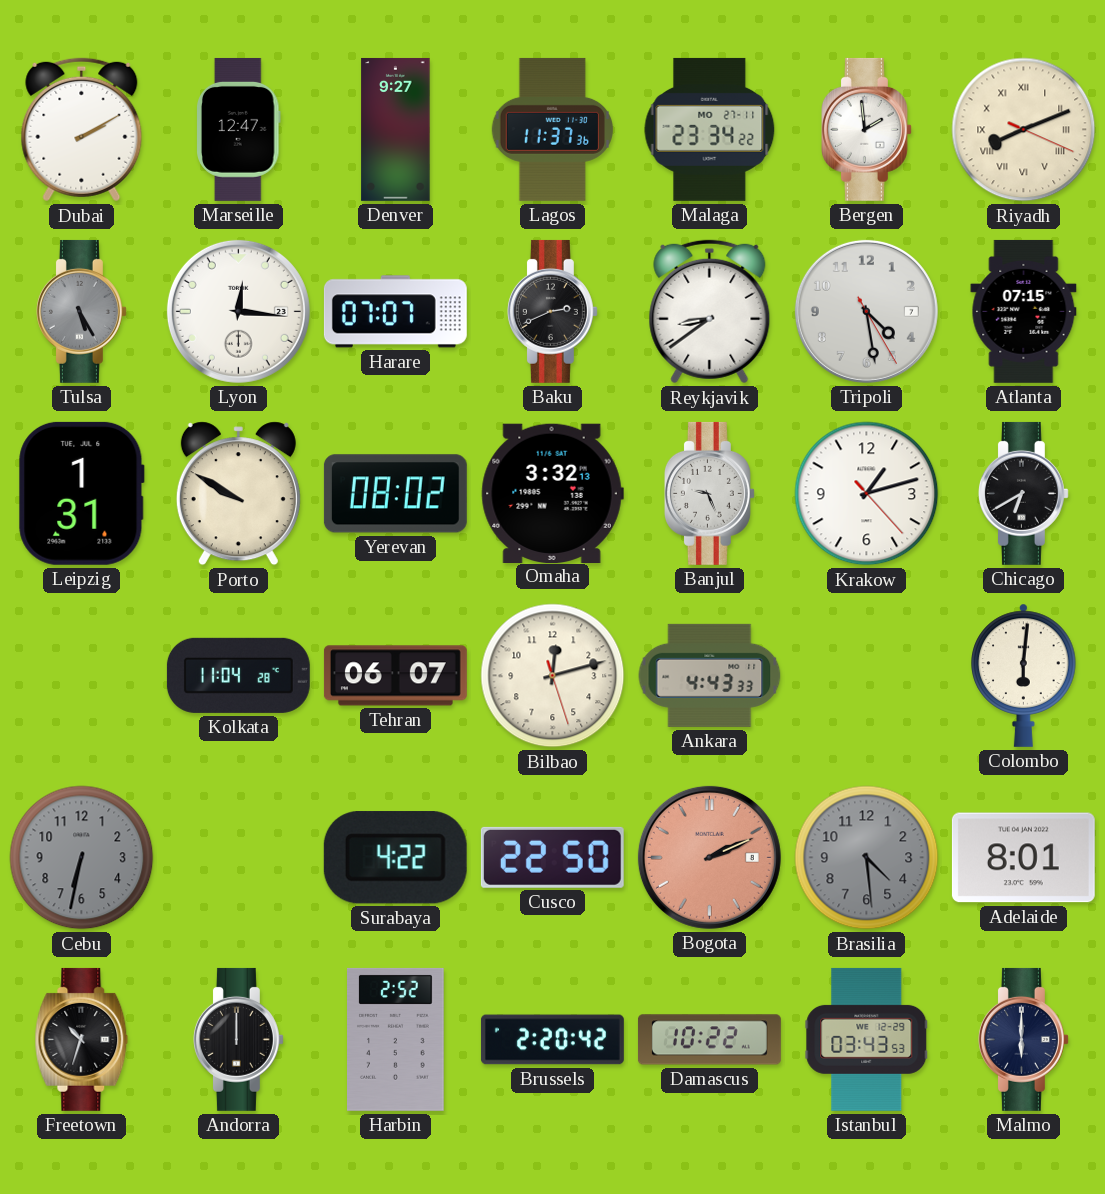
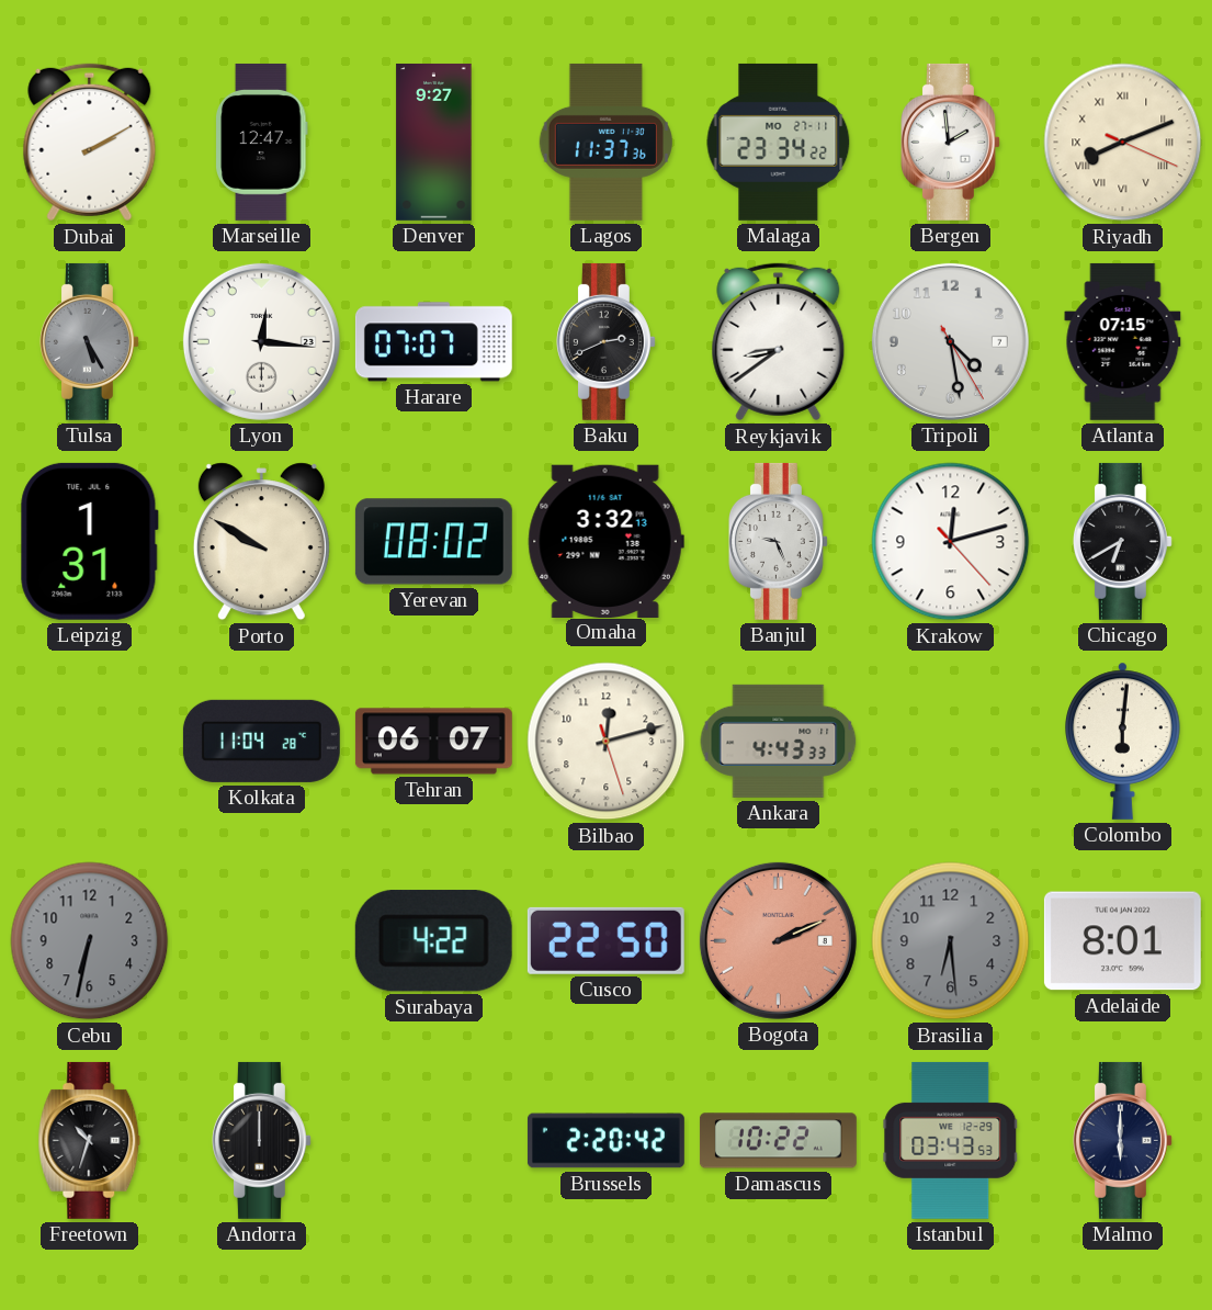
Krakow: 1:12 -> 12:12
Brasilia: 4:29 -> 6:29
Harbin: 2:52 -> none
